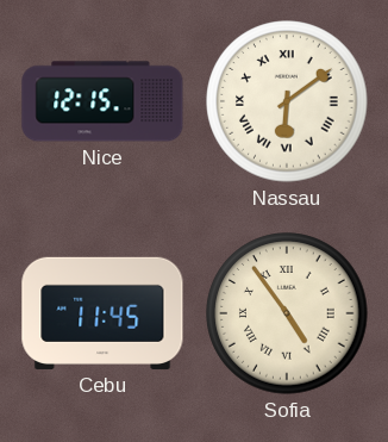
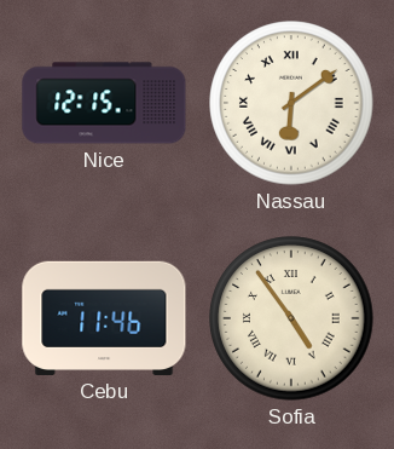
Cebu: 11:45 -> 11:46
